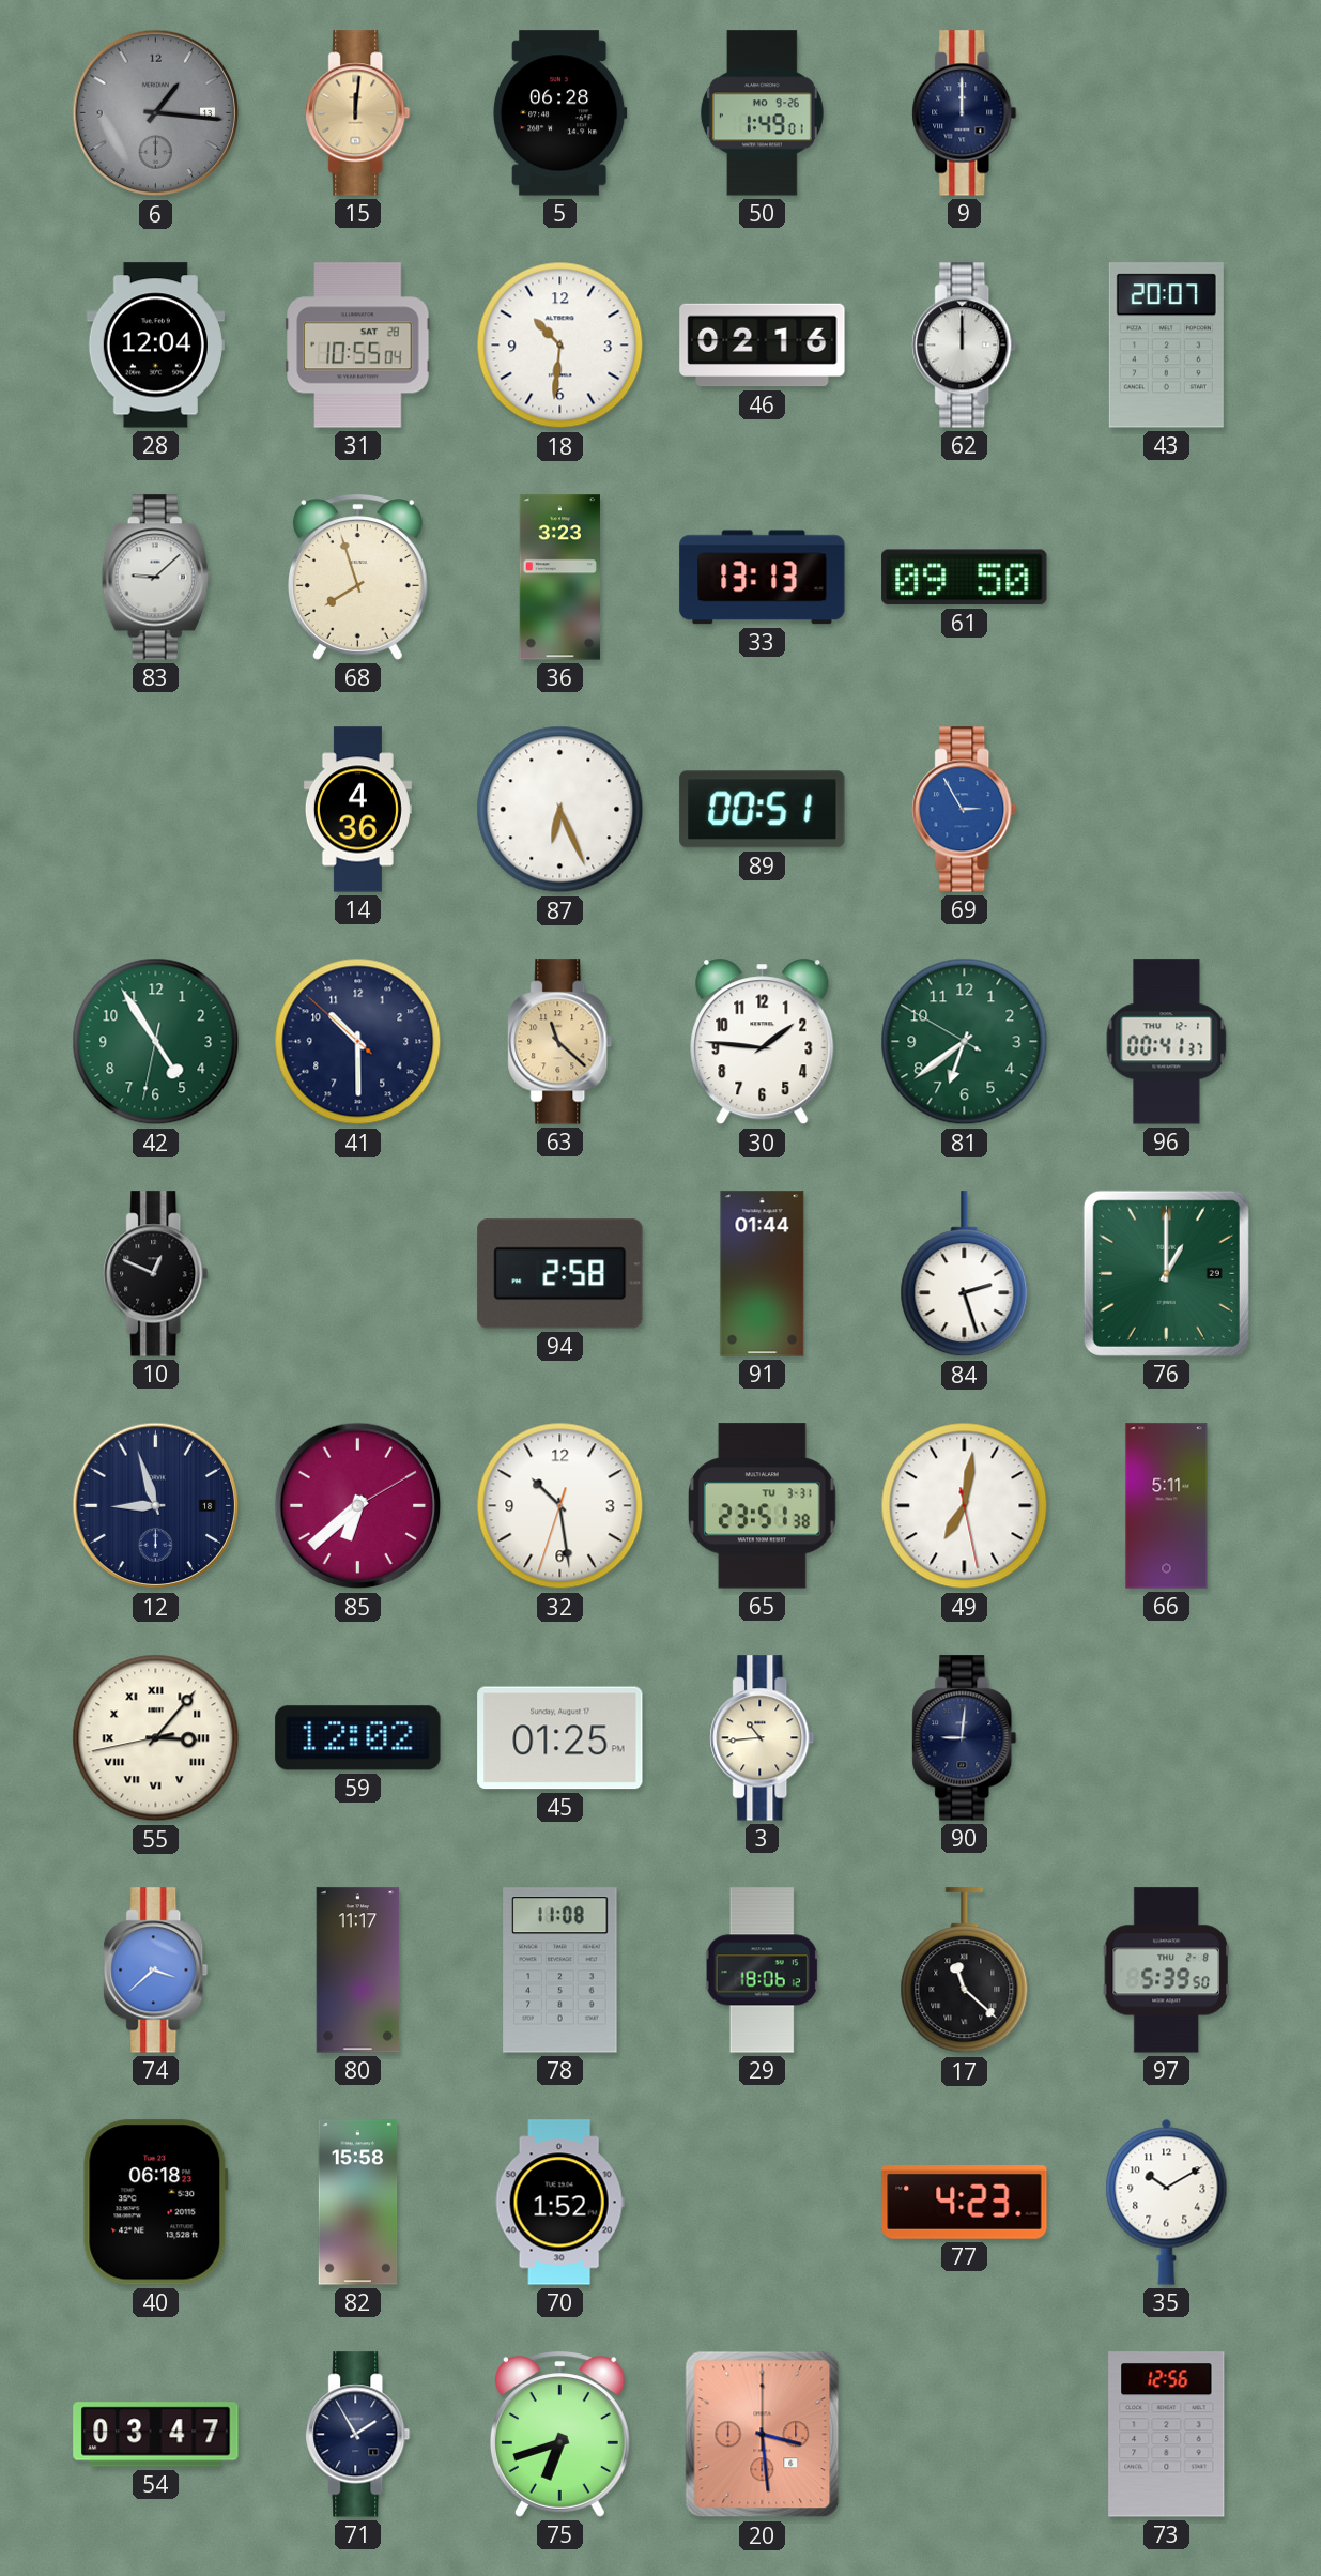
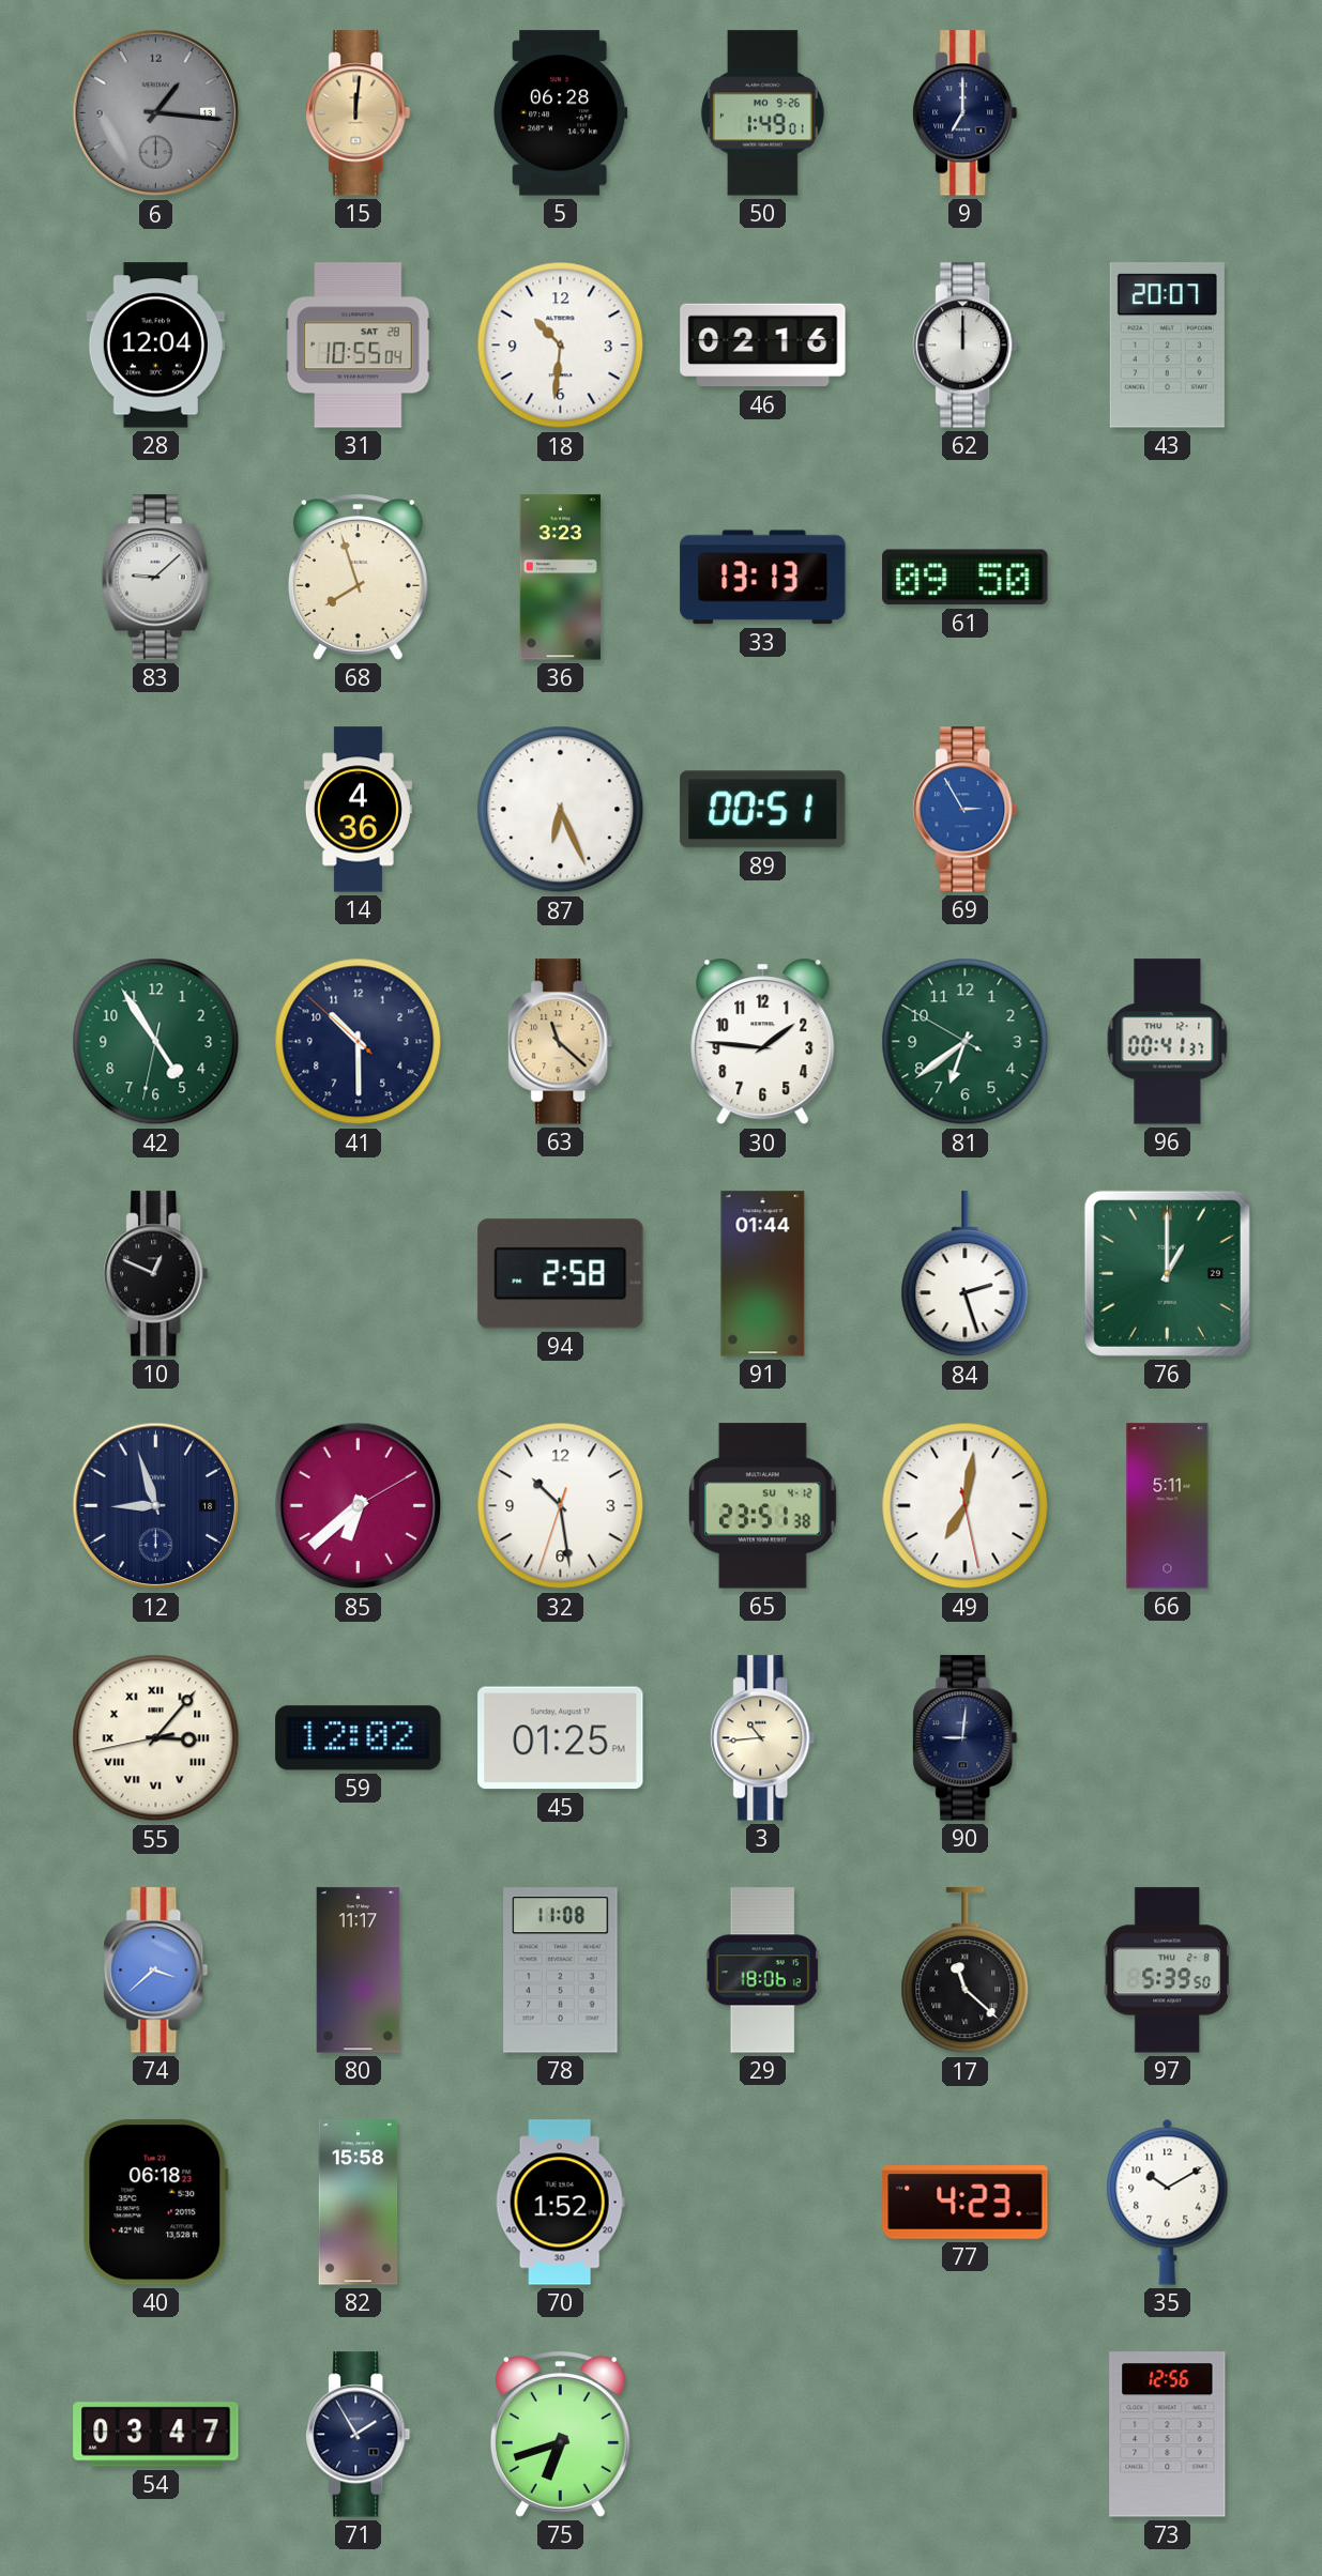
9: 12:00 -> 7:00
65 date: TU 3-31 -> SU 4-12
20: 3:29 -> none
